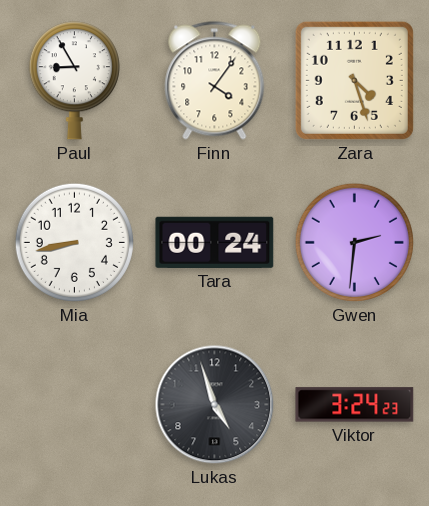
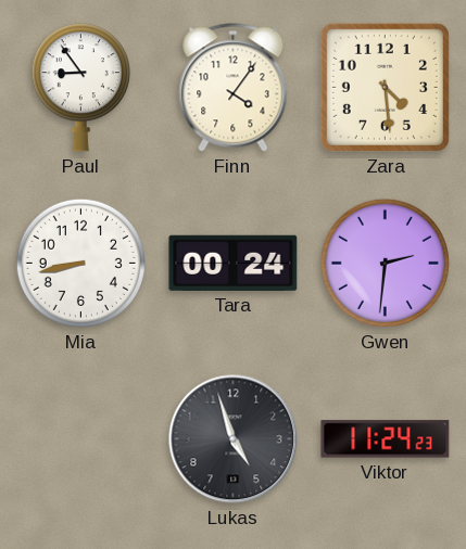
Paul: 8:55 -> 8:54
Zara: 4:27 -> 4:29
Viktor: 3:24 -> 11:24
